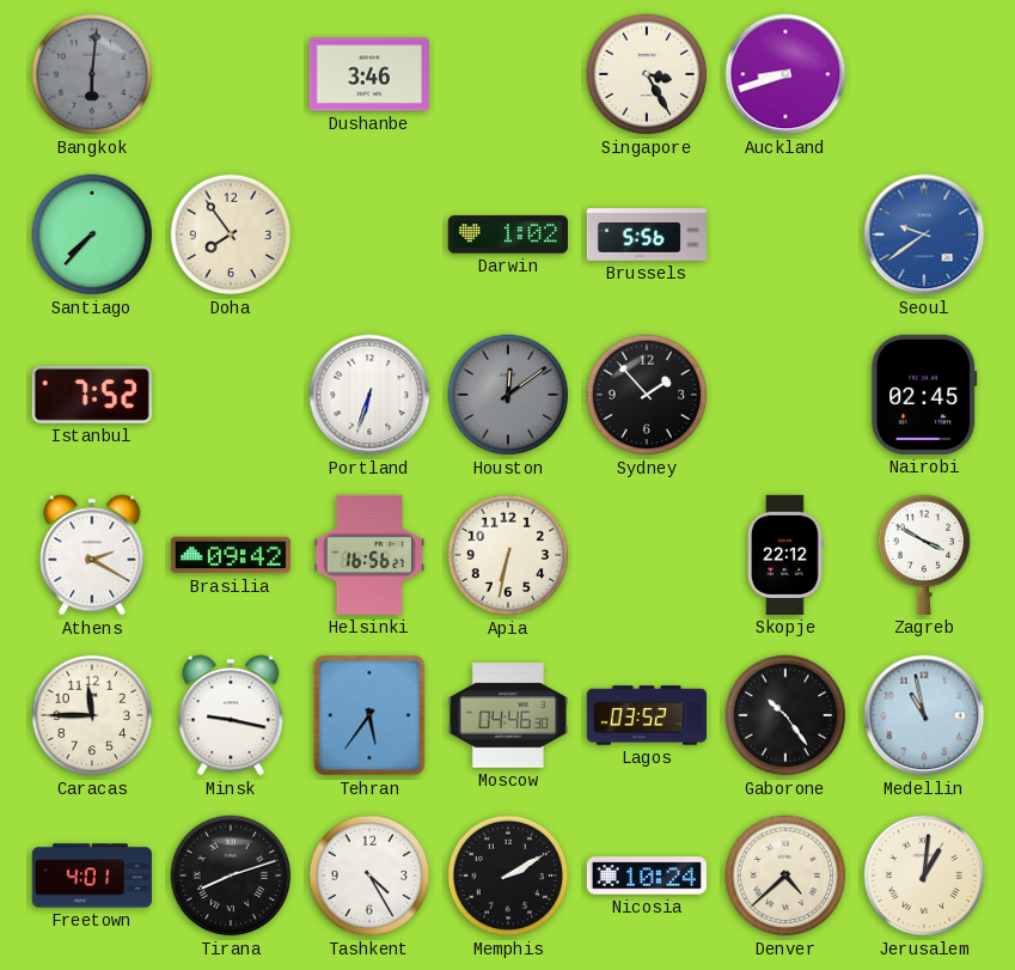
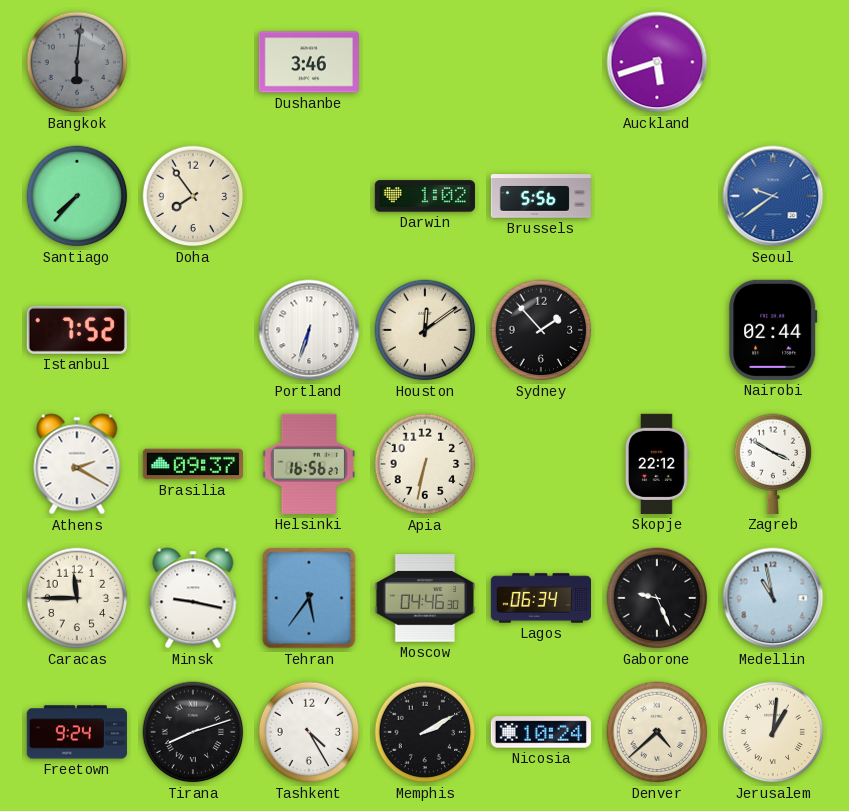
Singapore: 3:25 -> none
Auckland: 8:42 -> 5:42
Houston dial: grey -> cream
Nairobi: 02:45 -> 02:44
Brasilia: 09:42 -> 09:37
Lagos: 03:52 -> 06:34
Gaborone: 10:24 -> 9:26
Freetown: 4:01 -> 9:24
